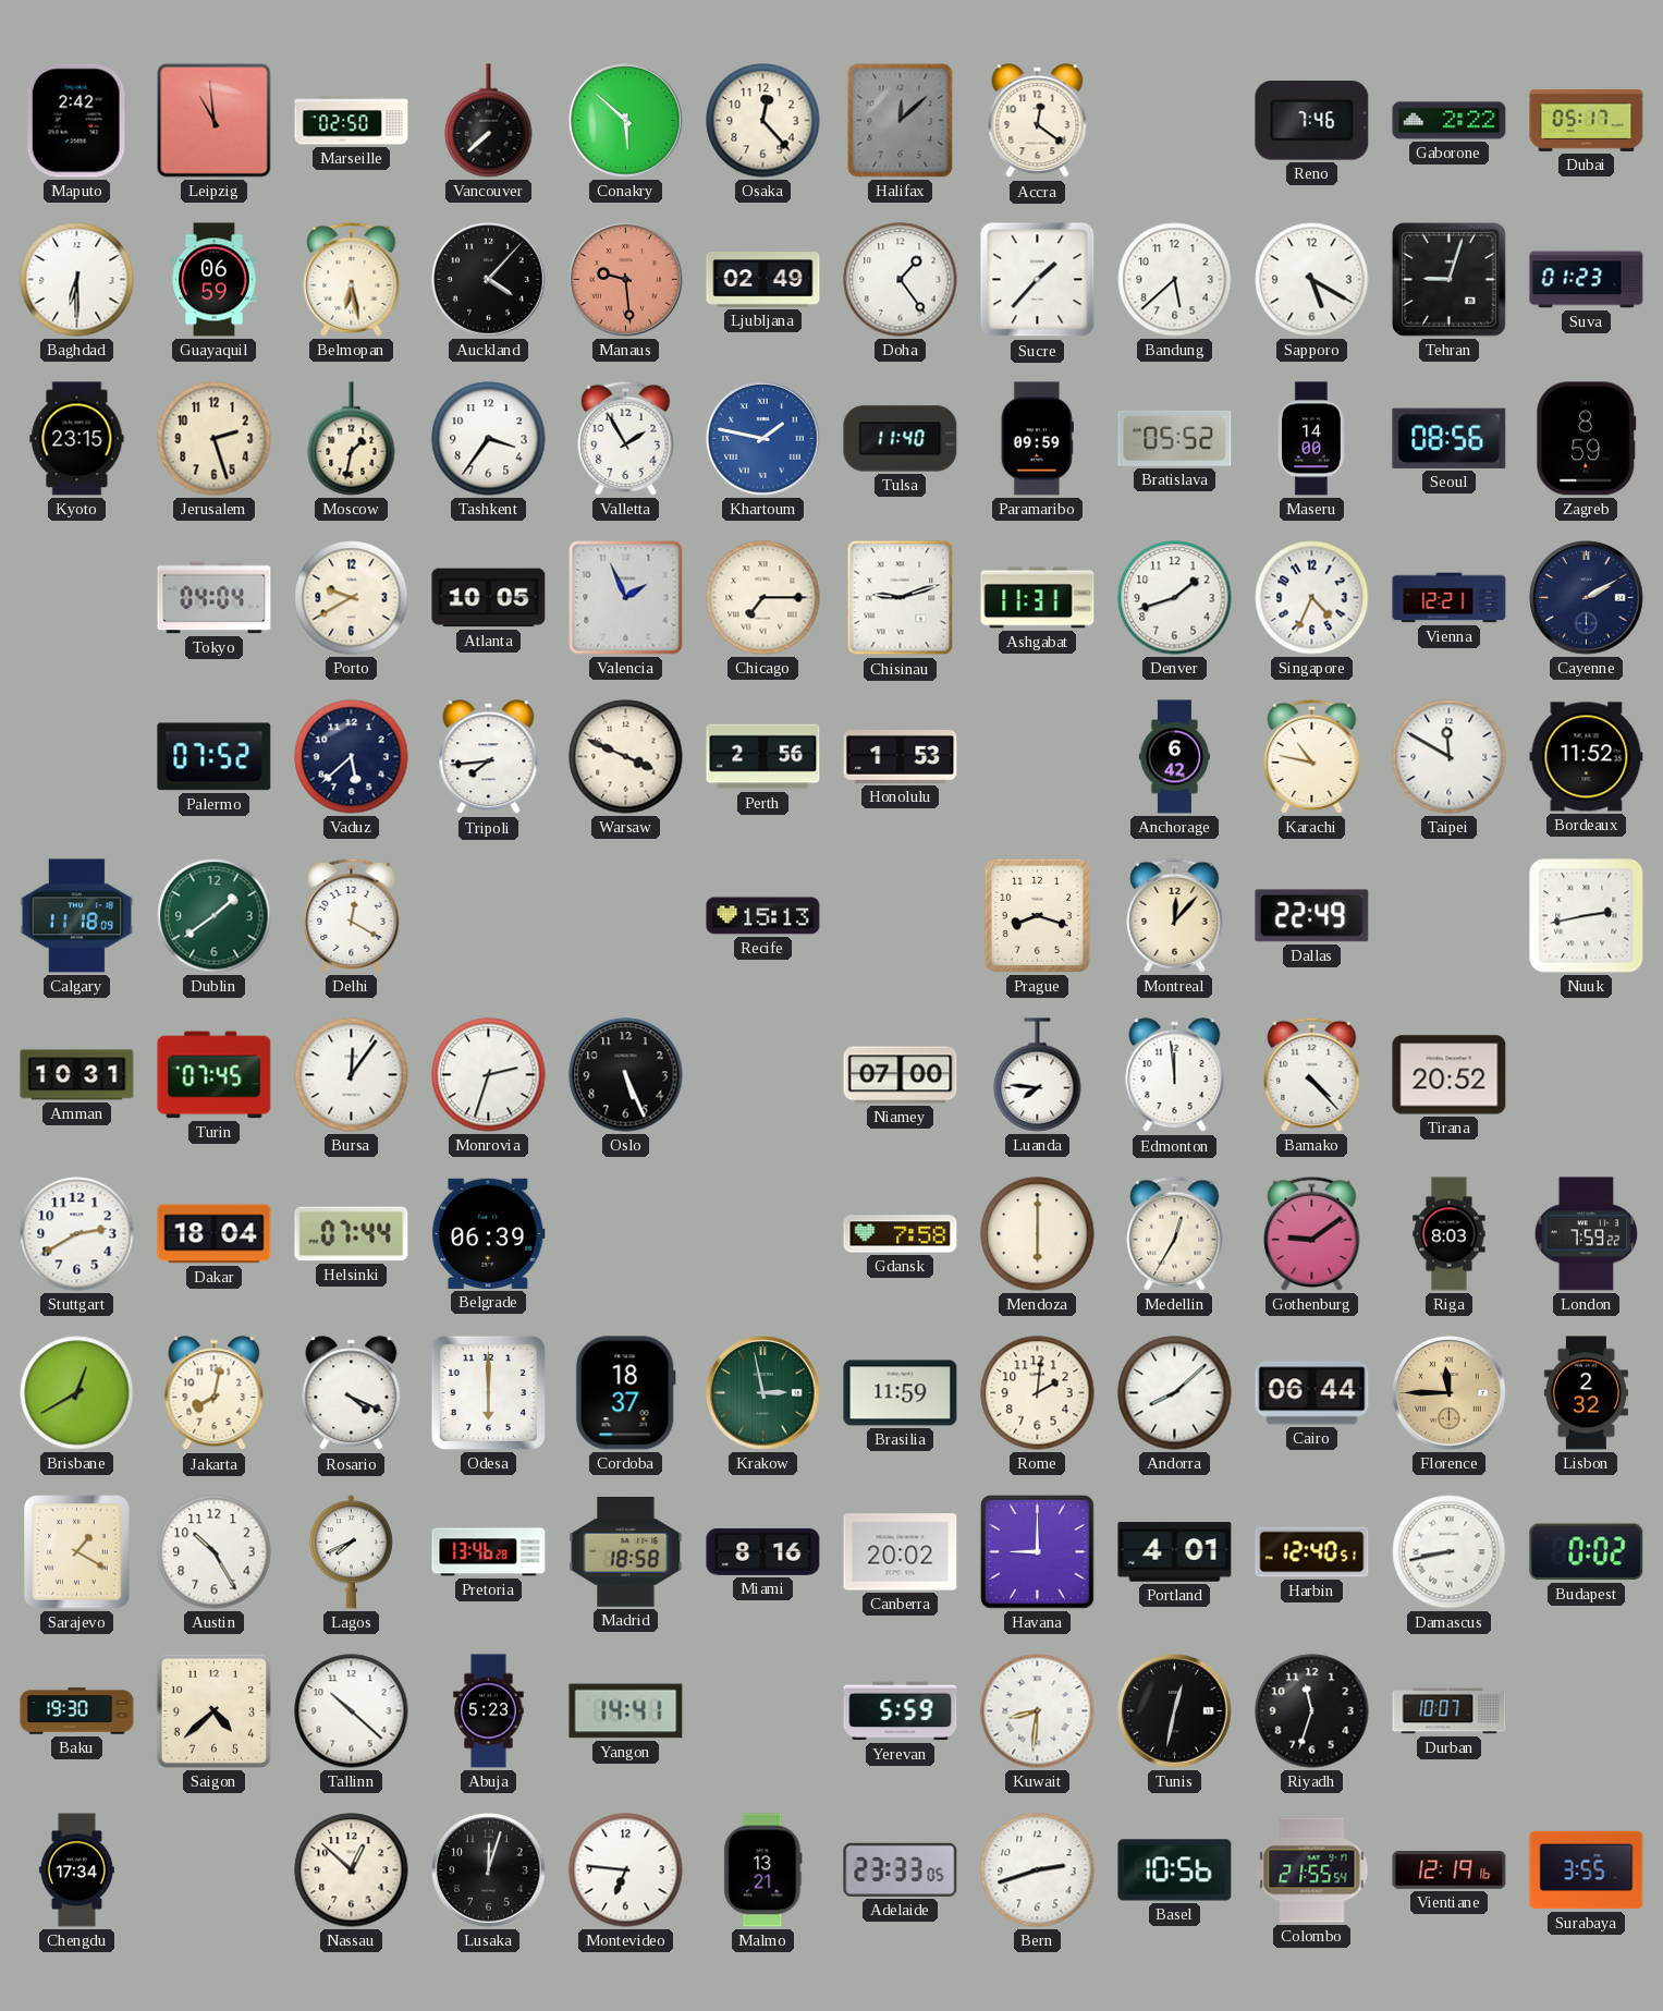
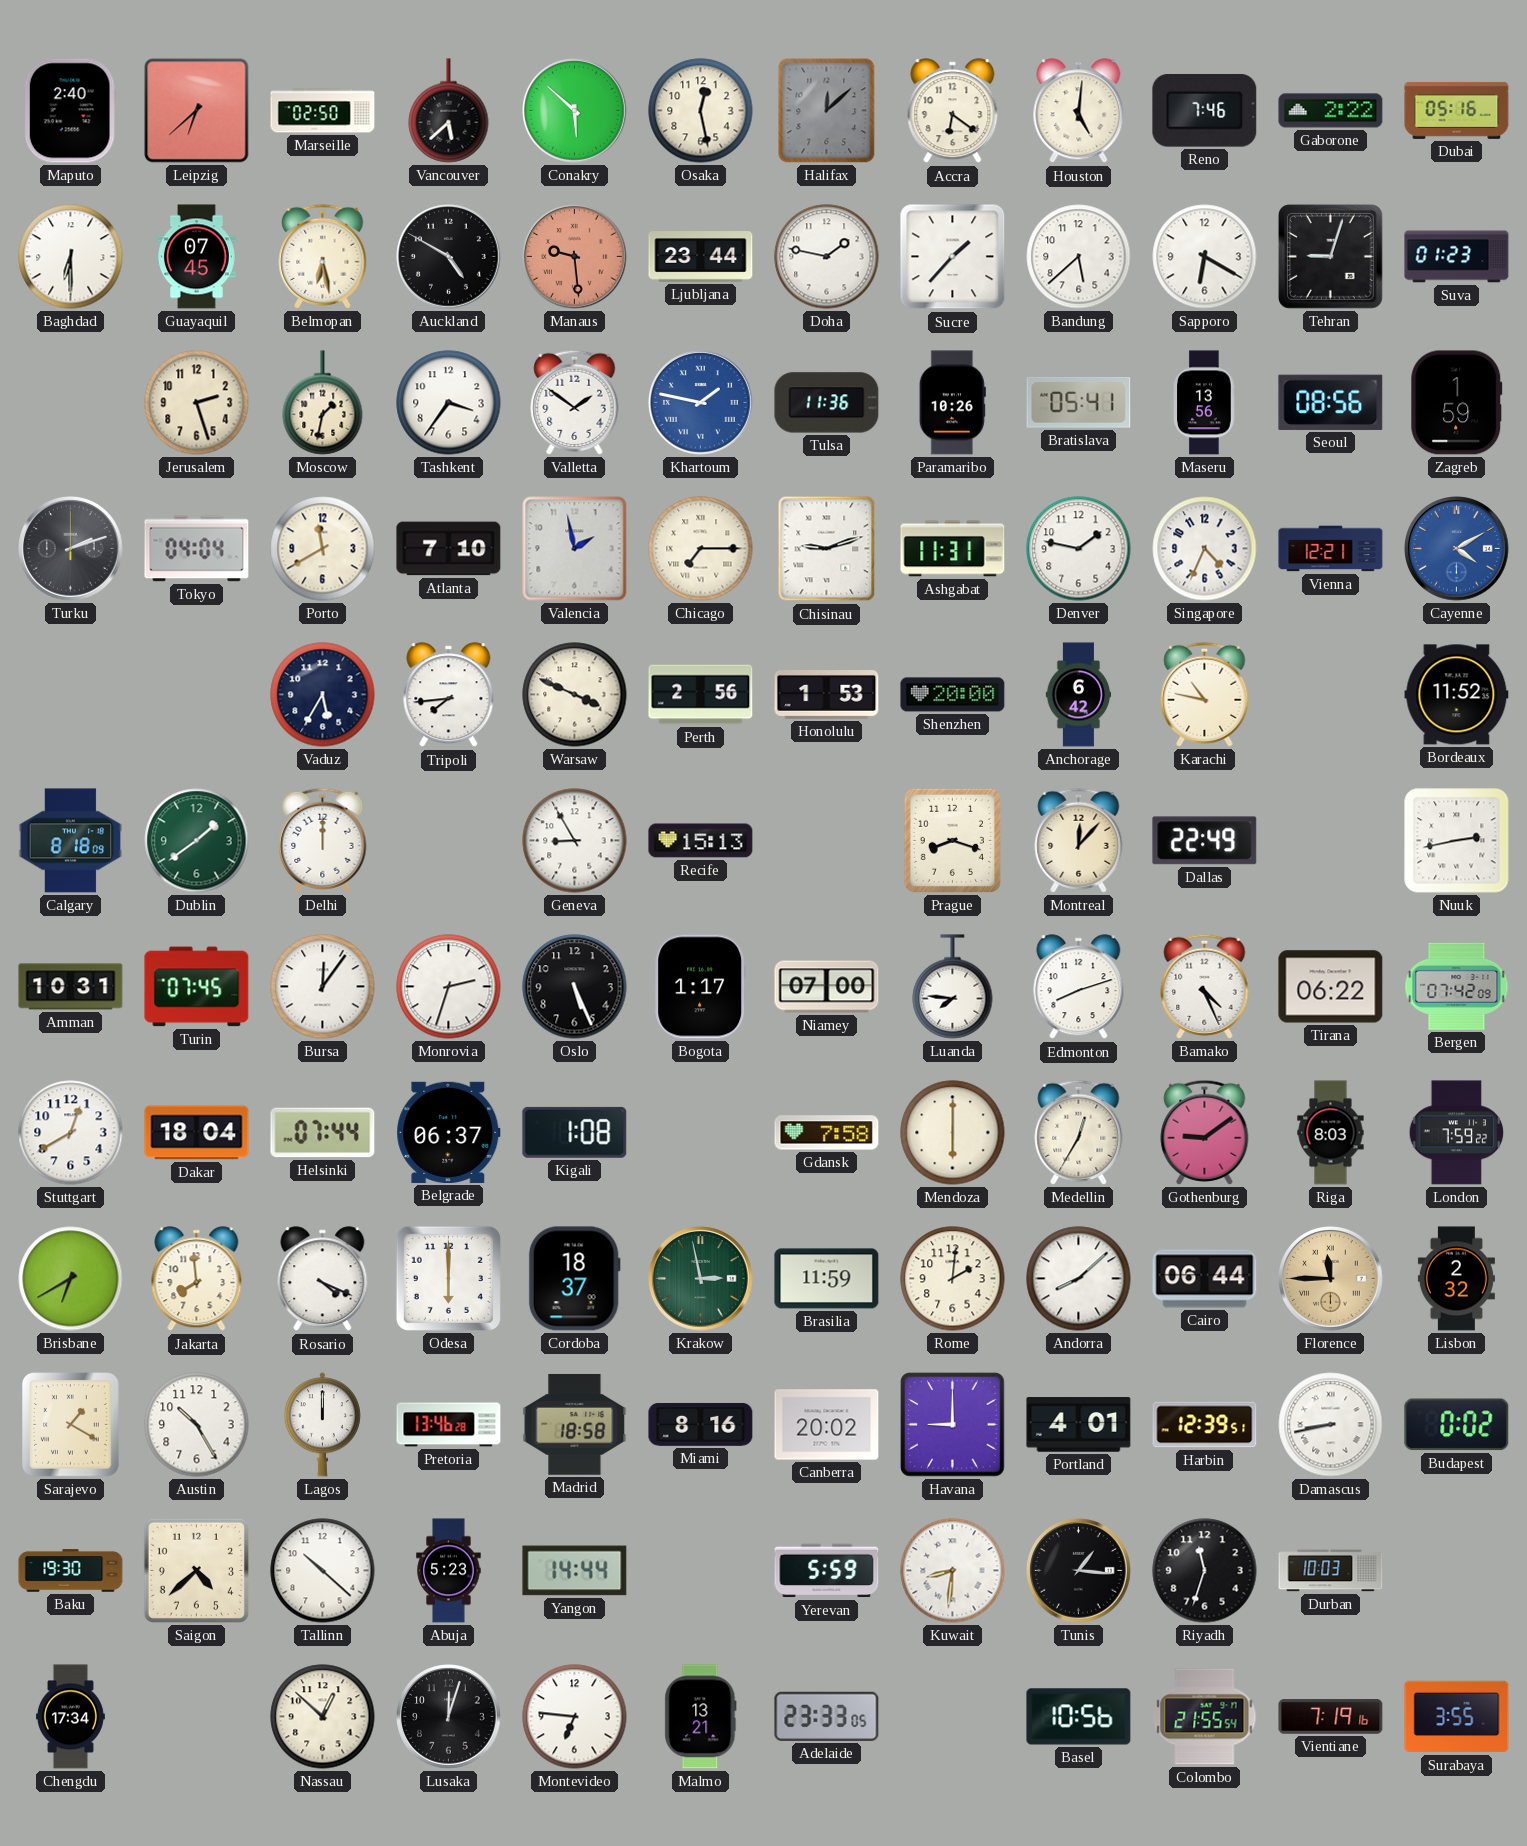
Maputo: 2:42 -> 2:40
Leipzig: 10:59 -> 6:38
Vancouver: 7:38 -> 5:38
Osaka: 12:23 -> 12:28
Accra: 12:21 -> 6:21
Houston: none -> 5:01
Dubai: 05:17 -> 05:16
Guayaquil: 06:59 -> 07:45
Auckland: 4:07 -> 4:50
Ljubljana: 02:49 -> 23:44
Doha: 1:24 -> 1:47
Sapporo: 5:20 -> 6:20
Kyoto: 23:15 -> none
Valletta: 1:55 -> 1:51
Tulsa: 11:40 -> 11:36
Paramaribo: 09:59 -> 10:26
Bratislava: 05:52 -> 05:41
Maseru: 14:00 -> 13:56
Zagreb: 8:59 -> 1:59
Turku: none -> 2:12
Porto: 9:40 -> 11:40
Atlanta: 10:05 -> 7:10
Valencia: 1:56 -> 1:58
Denver: 1:42 -> 1:47
Cayenne: 2:10 -> 4:10
Cayenne dial: navy -> blue
Palermo: 07:52 -> none
Vaduz: 5:38 -> 5:35
Shenzhen: none -> 20:00
Taipei: 11:50 -> none
Calgary: 11:18 -> 8:18
Delhi: 12:20 -> 12:00
Geneva: none -> 8:55
Bogota: none -> 1:17
Edmonton: 11:59 -> 8:12
Bamako: 4:23 -> 4:26
Tirana: 20:52 -> 06:22
Bergen: none -> 07:42
Stuttgart: 2:40 -> 12:40
Belgrade: 06:39 -> 06:37
Kigali: none -> 1:08
Brisbane: 12:40 -> 6:40
Jakarta: 8:02 -> 7:59
Lagos: 7:41 -> 12:00
Harbin: 12:40 -> 12:39
Yangon: 14:41 -> 14:44
Tunis: 12:32 -> 1:16
Durban: 10:07 -> 10:03
Bern: 2:42 -> none
Vientiane: 12:19 -> 7:19
